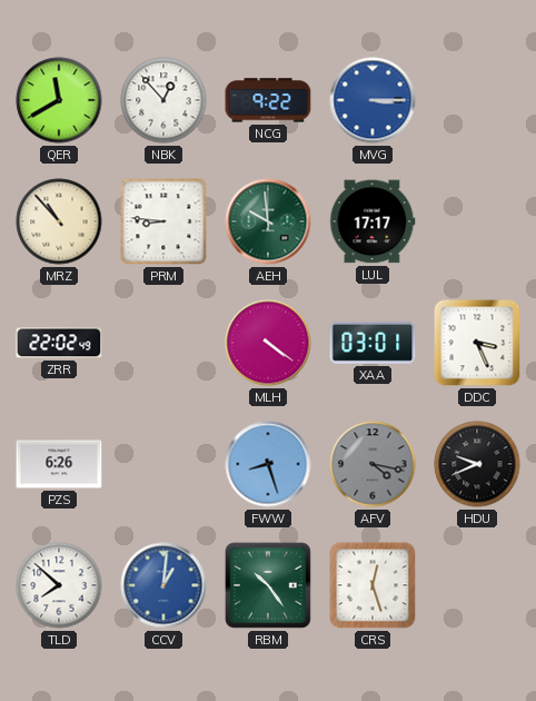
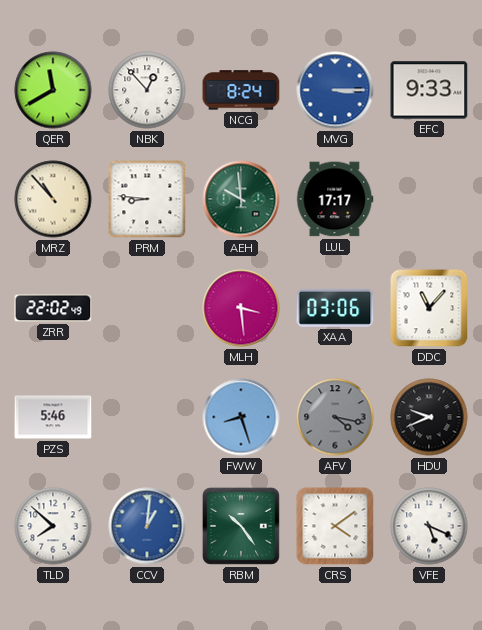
NCG: 9:22 -> 8:24
EFC: none -> 9:33
MLH: 4:21 -> 3:29
XAA: 03:01 -> 03:06
DDC: 3:26 -> 11:07
PZS: 6:26 -> 5:46
CRS: 12:27 -> 4:09
VFE: none -> 5:19
